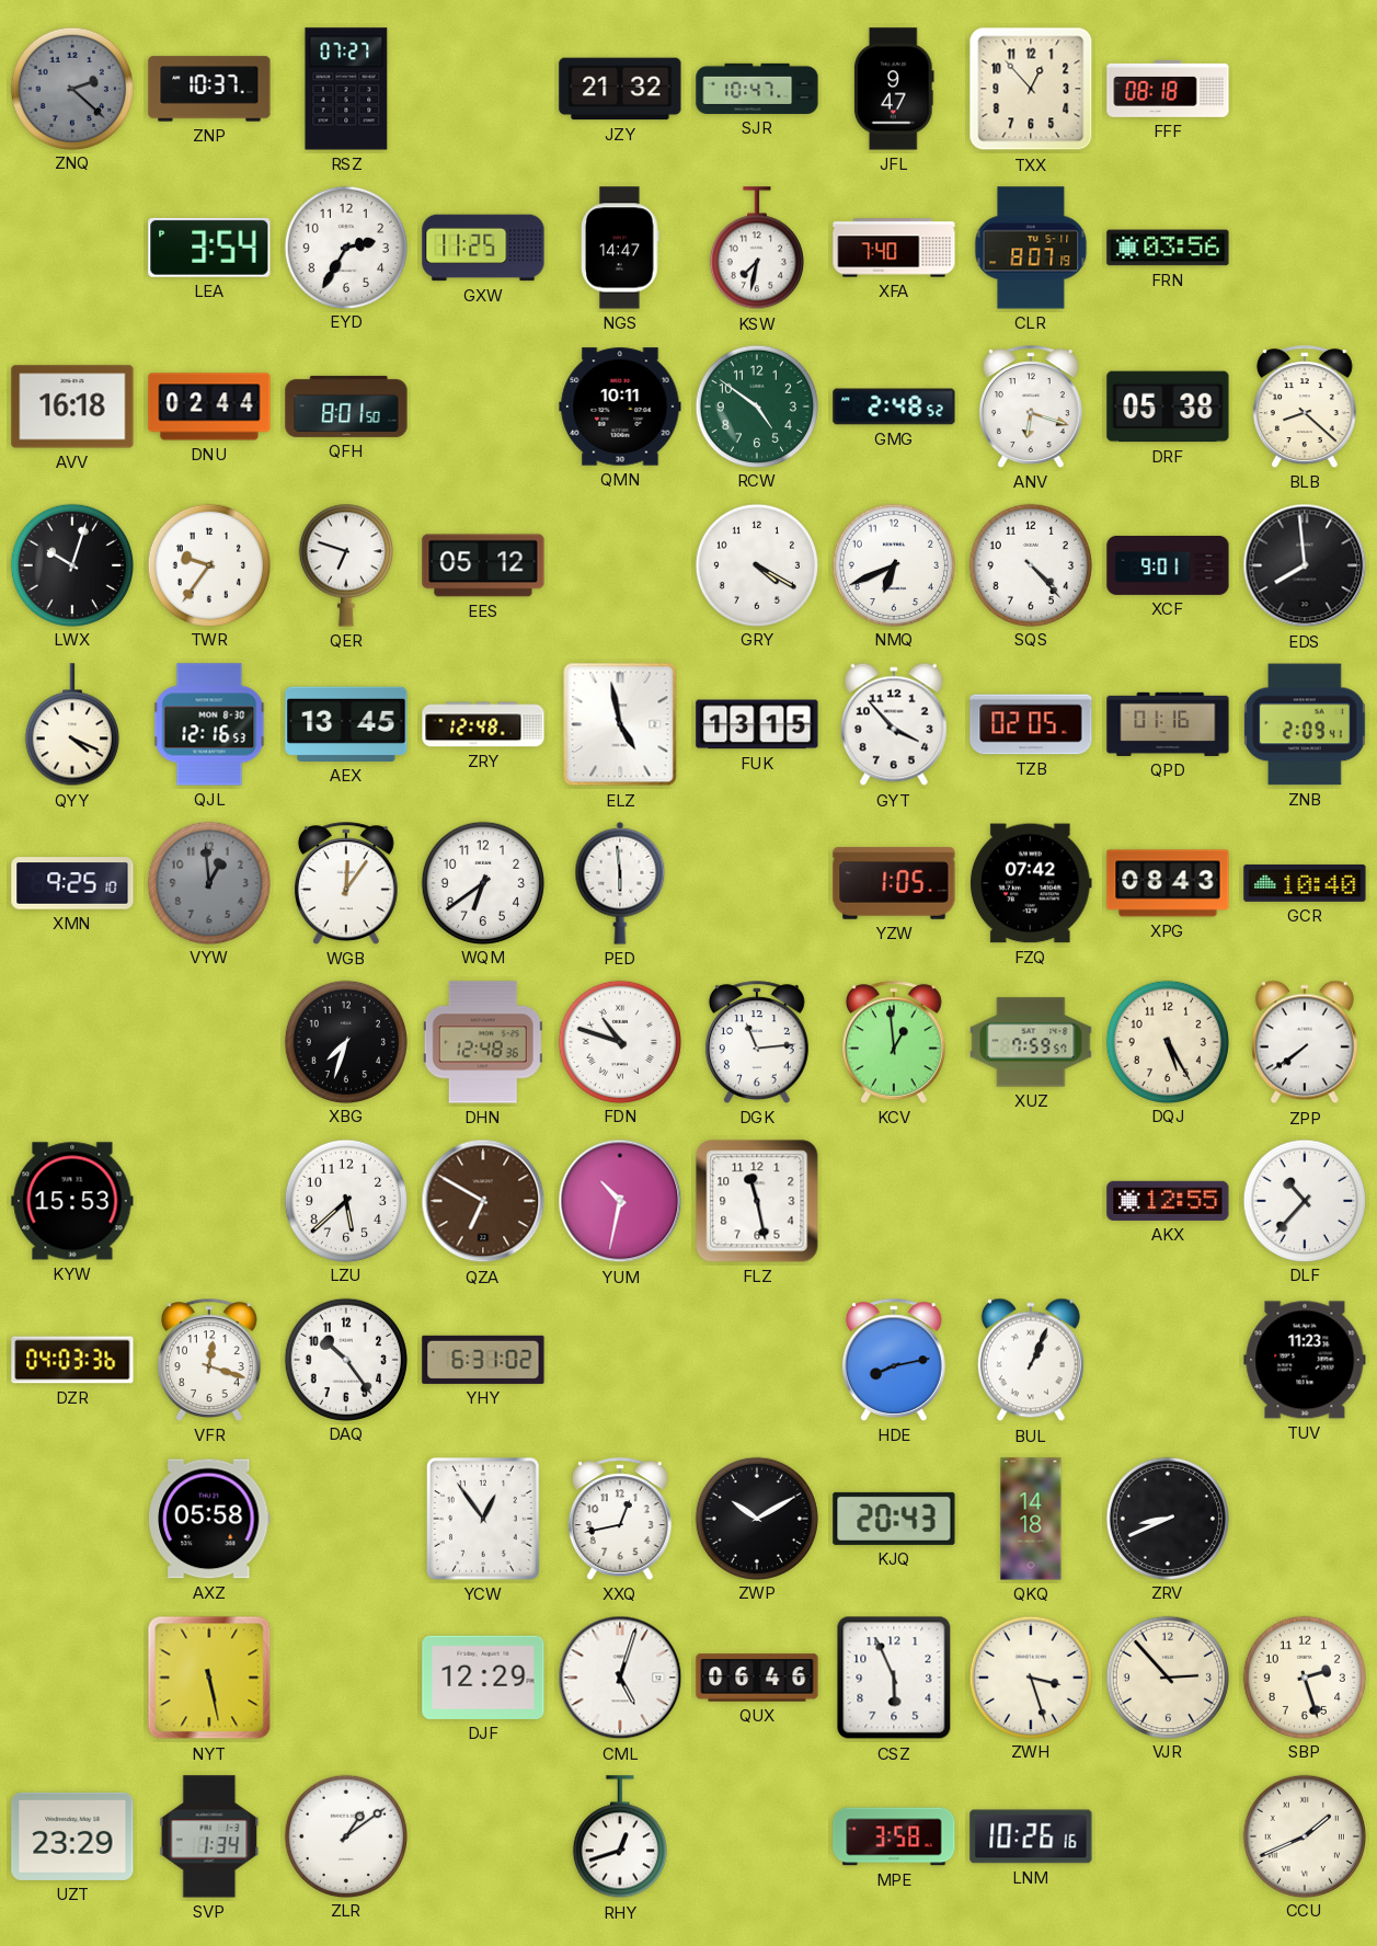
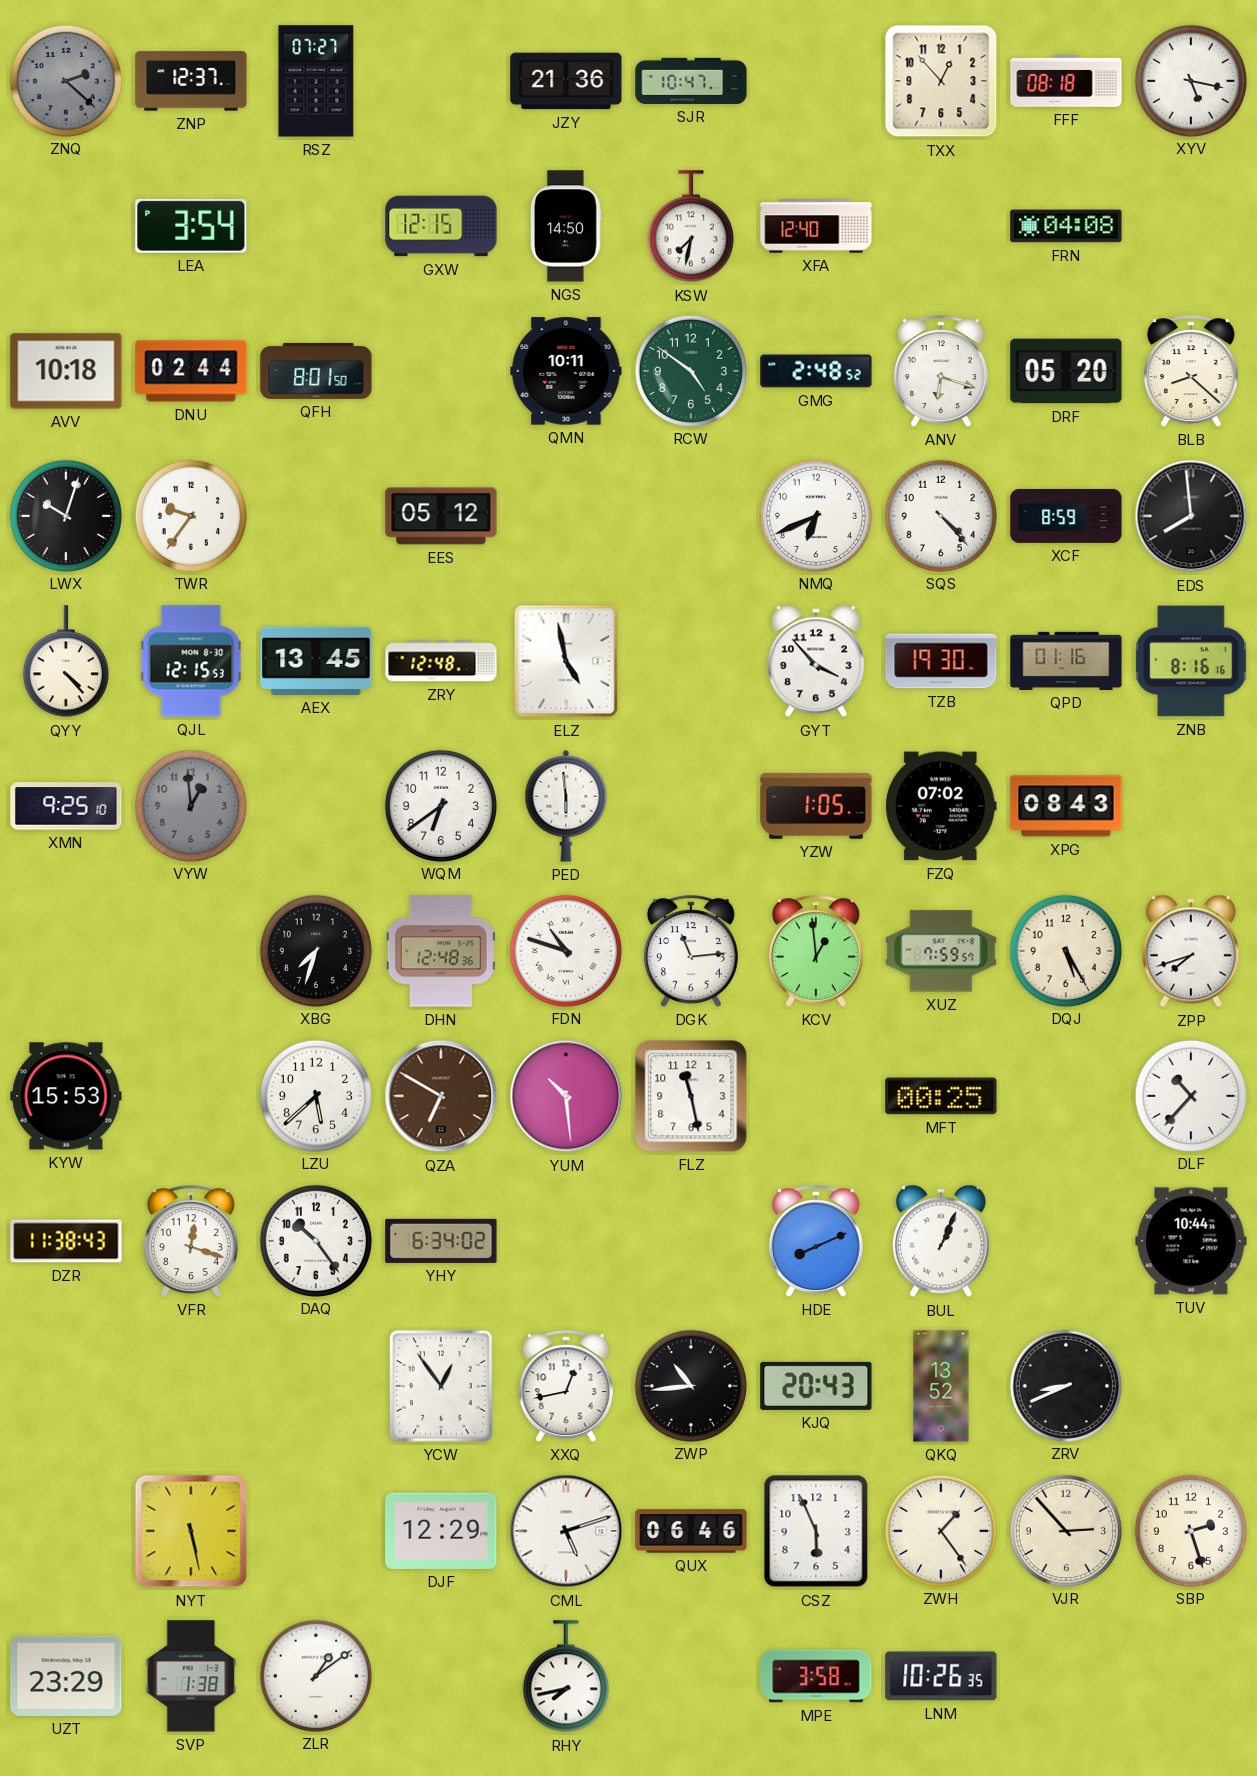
ZNP: 10:37 -> 12:37
JZY: 21:32 -> 21:36
JFL: 9:47 -> none
XYV: none -> 5:17
EYD: 2:35 -> none
GXW: 11:25 -> 12:15
NGS: 14:47 -> 14:50
XFA: 7:40 -> 12:40
CLR: 8:07 -> none
FRN: 03:56 -> 04:08
AVV: 16:18 -> 10:18
DRF: 05:38 -> 05:20
QER: 6:48 -> none
GRY: 4:20 -> none
XCF: 9:01 -> 8:59
QYY: 4:19 -> 4:23
QJL: 12:16 -> 12:15
FUK: 13:15 -> none
TZB: 02:05 -> 19:30
ZNB: 2:09 -> 8:16
WGB: 12:06 -> none
FZQ: 07:42 -> 07:02
GCR: 10:40 -> none
ZPP: 7:39 -> 7:42
YUM: 10:32 -> 10:29
MFT: none -> 00:25
AKX: 12:55 -> none
DZR: 04:03 -> 11:38
YHY: 6:31 -> 6:34
HDE: 8:13 -> 8:11
TUV: 11:23 -> 10:44
AXZ: 05:58 -> none
ZWP: 10:10 -> 10:44
QKQ: 14:18 -> 13:52
CML: 5:03 -> 5:12
ZWH: 3:27 -> 1:24
SVP: 1:34 -> 1:38
RHY: 12:42 -> 7:43
LNM: 10:26:16 -> 10:26:35
CCU: 1:41 -> none
